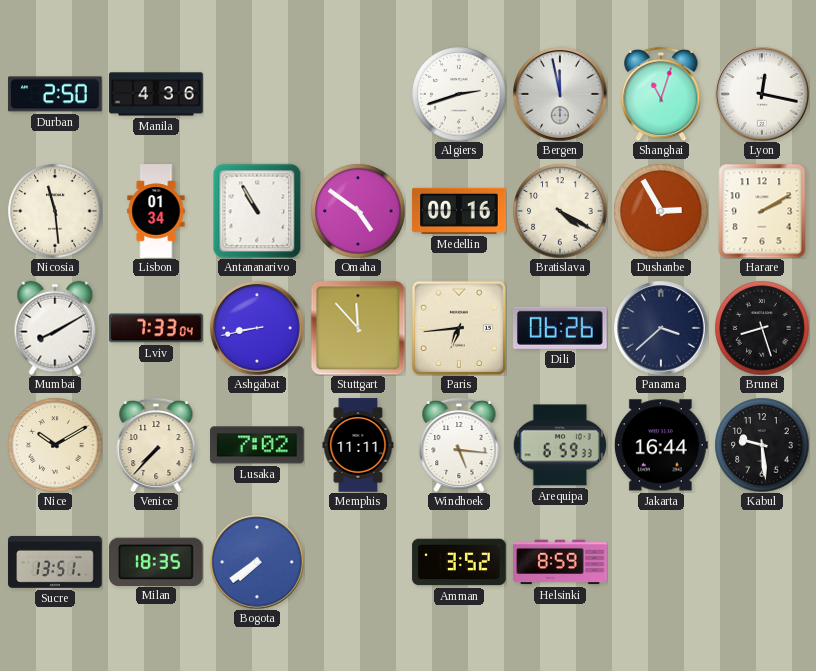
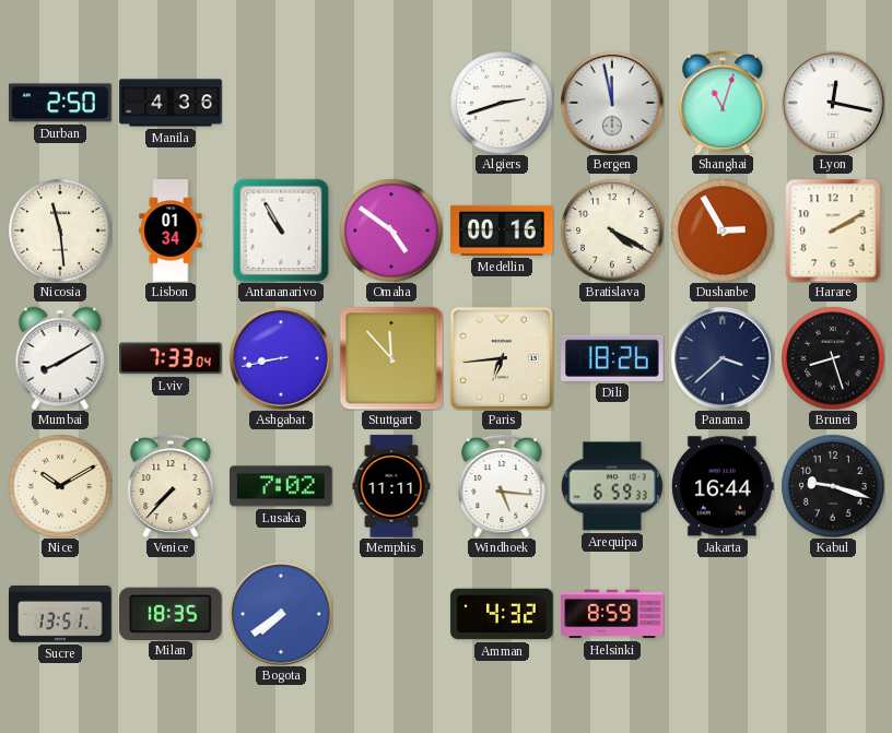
Dili: 06:26 -> 18:26
Kabul: 9:29 -> 9:18
Amman: 3:52 -> 4:32
